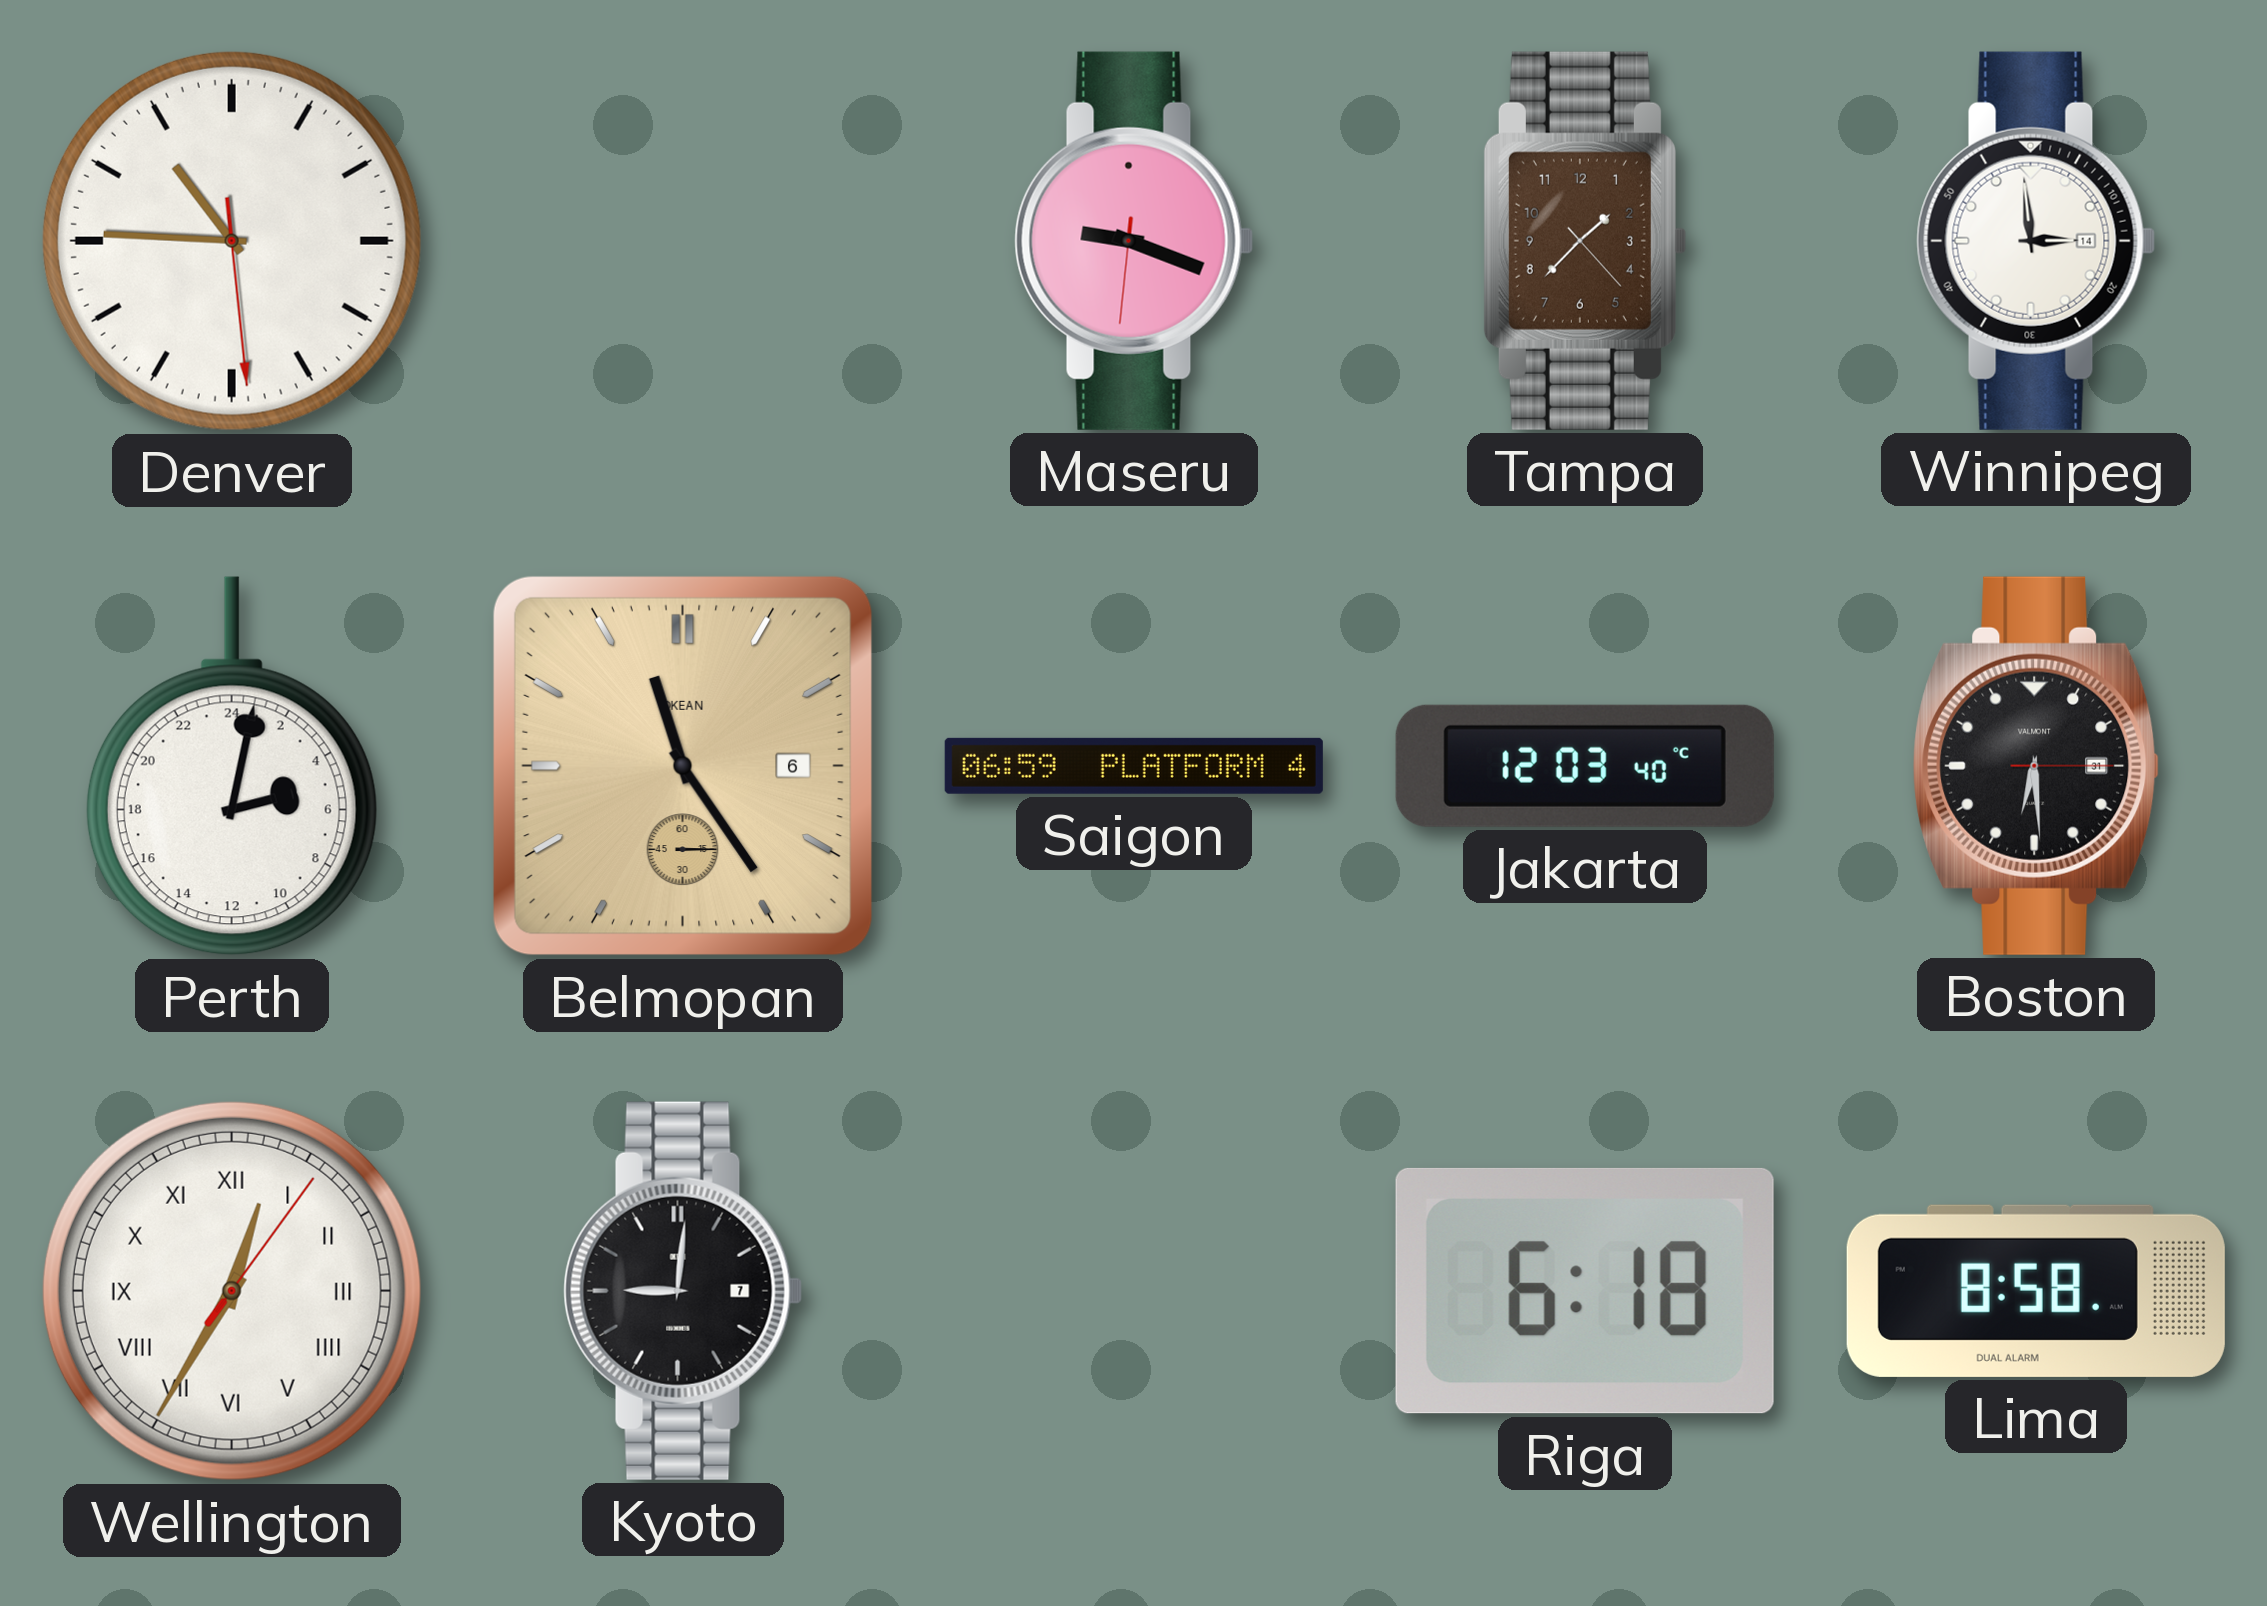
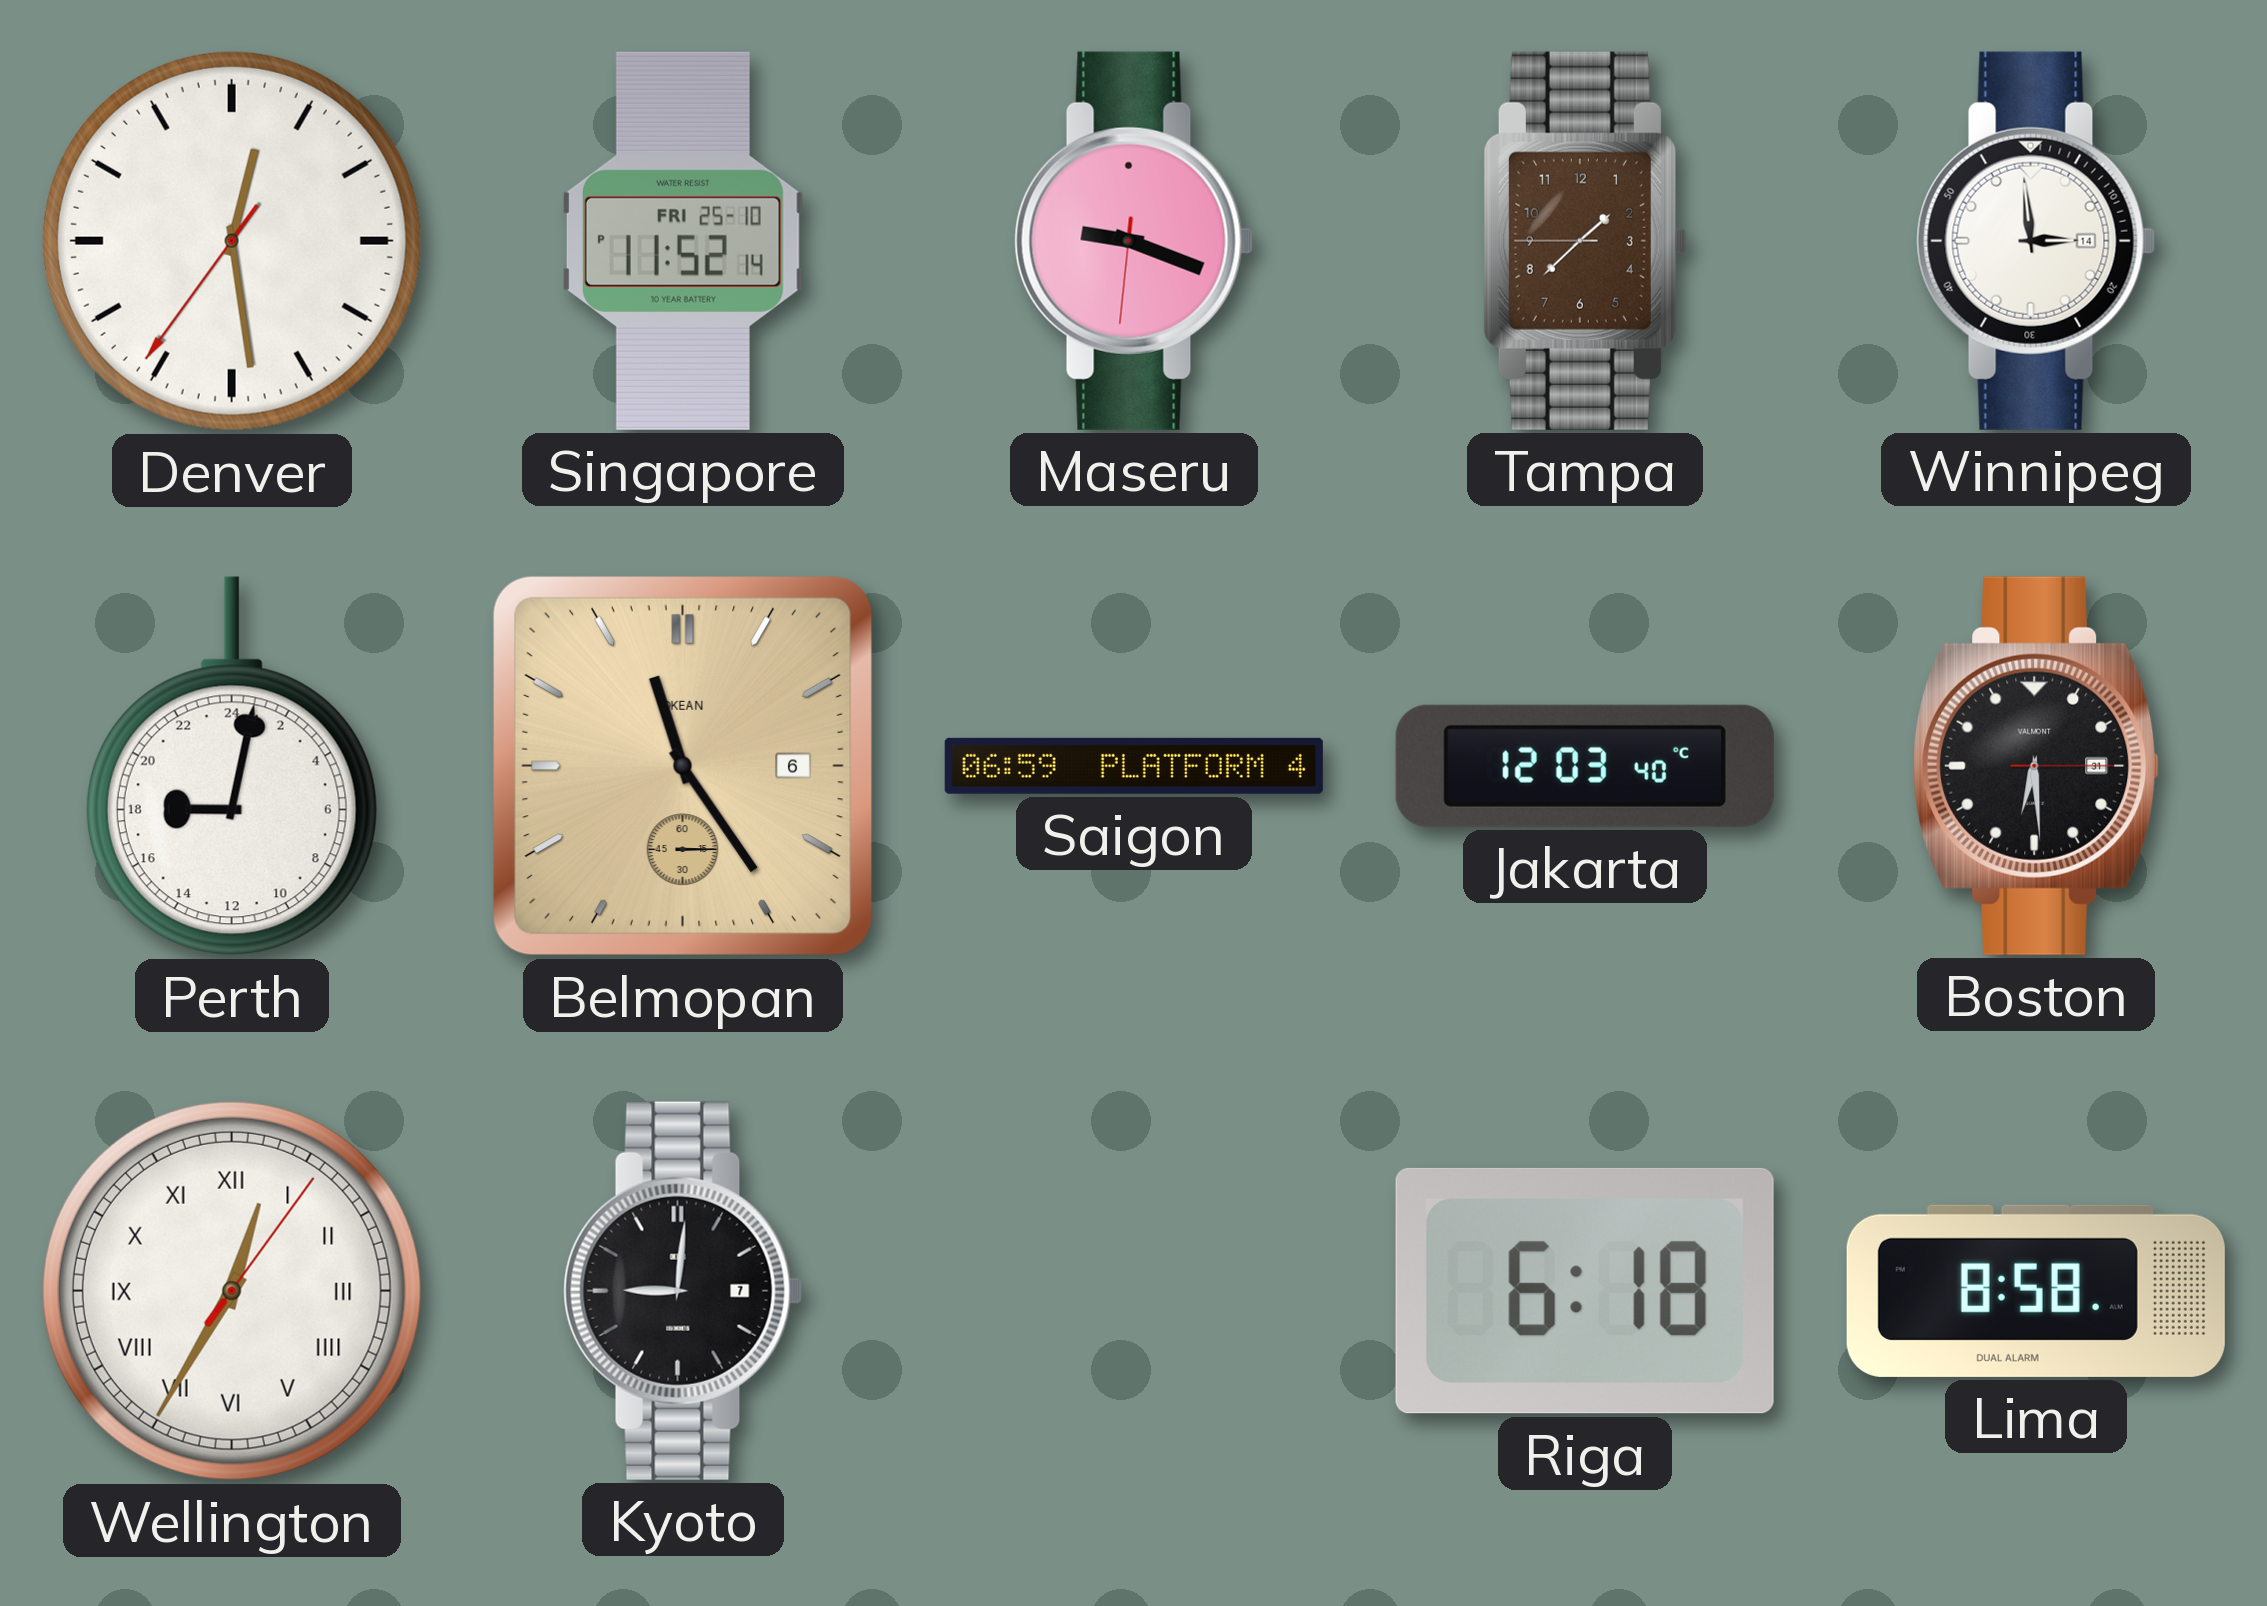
Denver: 10:45 -> 12:28
Singapore: none -> 11:52
Tampa: 1:37:23 -> 1:37:45
Perth: 5:02 -> 18:02
